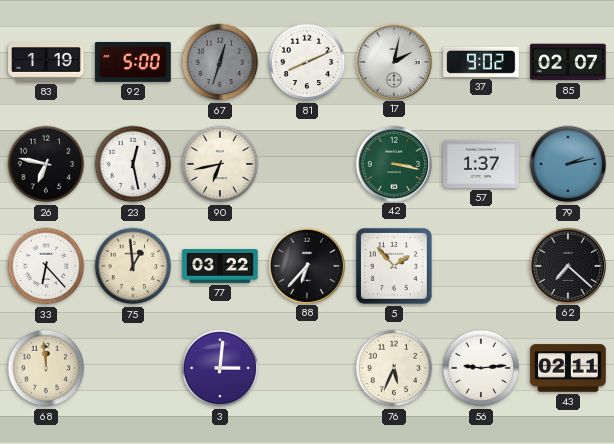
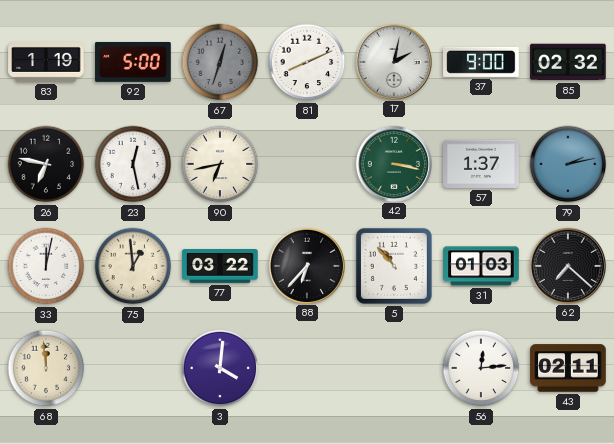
37: 9:02 -> 9:00
85: 02:07 -> 02:32
33: 6:23 -> 12:02
5: 1:53 -> 10:53
31: none -> 01:03
3: 3:01 -> 4:01
76: 5:34 -> none
56: 9:14 -> 12:14
